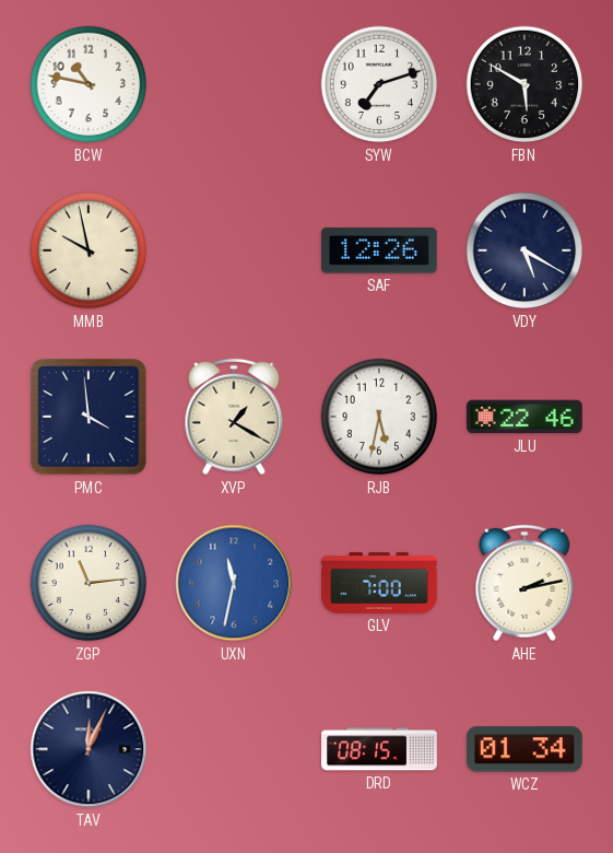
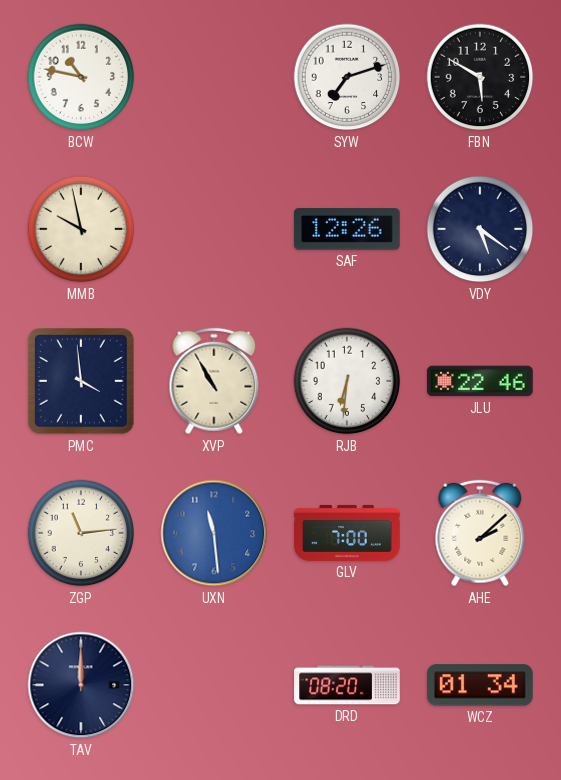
VDY: 5:20 -> 5:21
XVP: 1:20 -> 10:55
RJB: 5:32 -> 6:31
UXN: 11:32 -> 11:29
AHE: 2:13 -> 2:08
TAV: 12:04 -> 12:00
DRD: 08:15 -> 08:20
